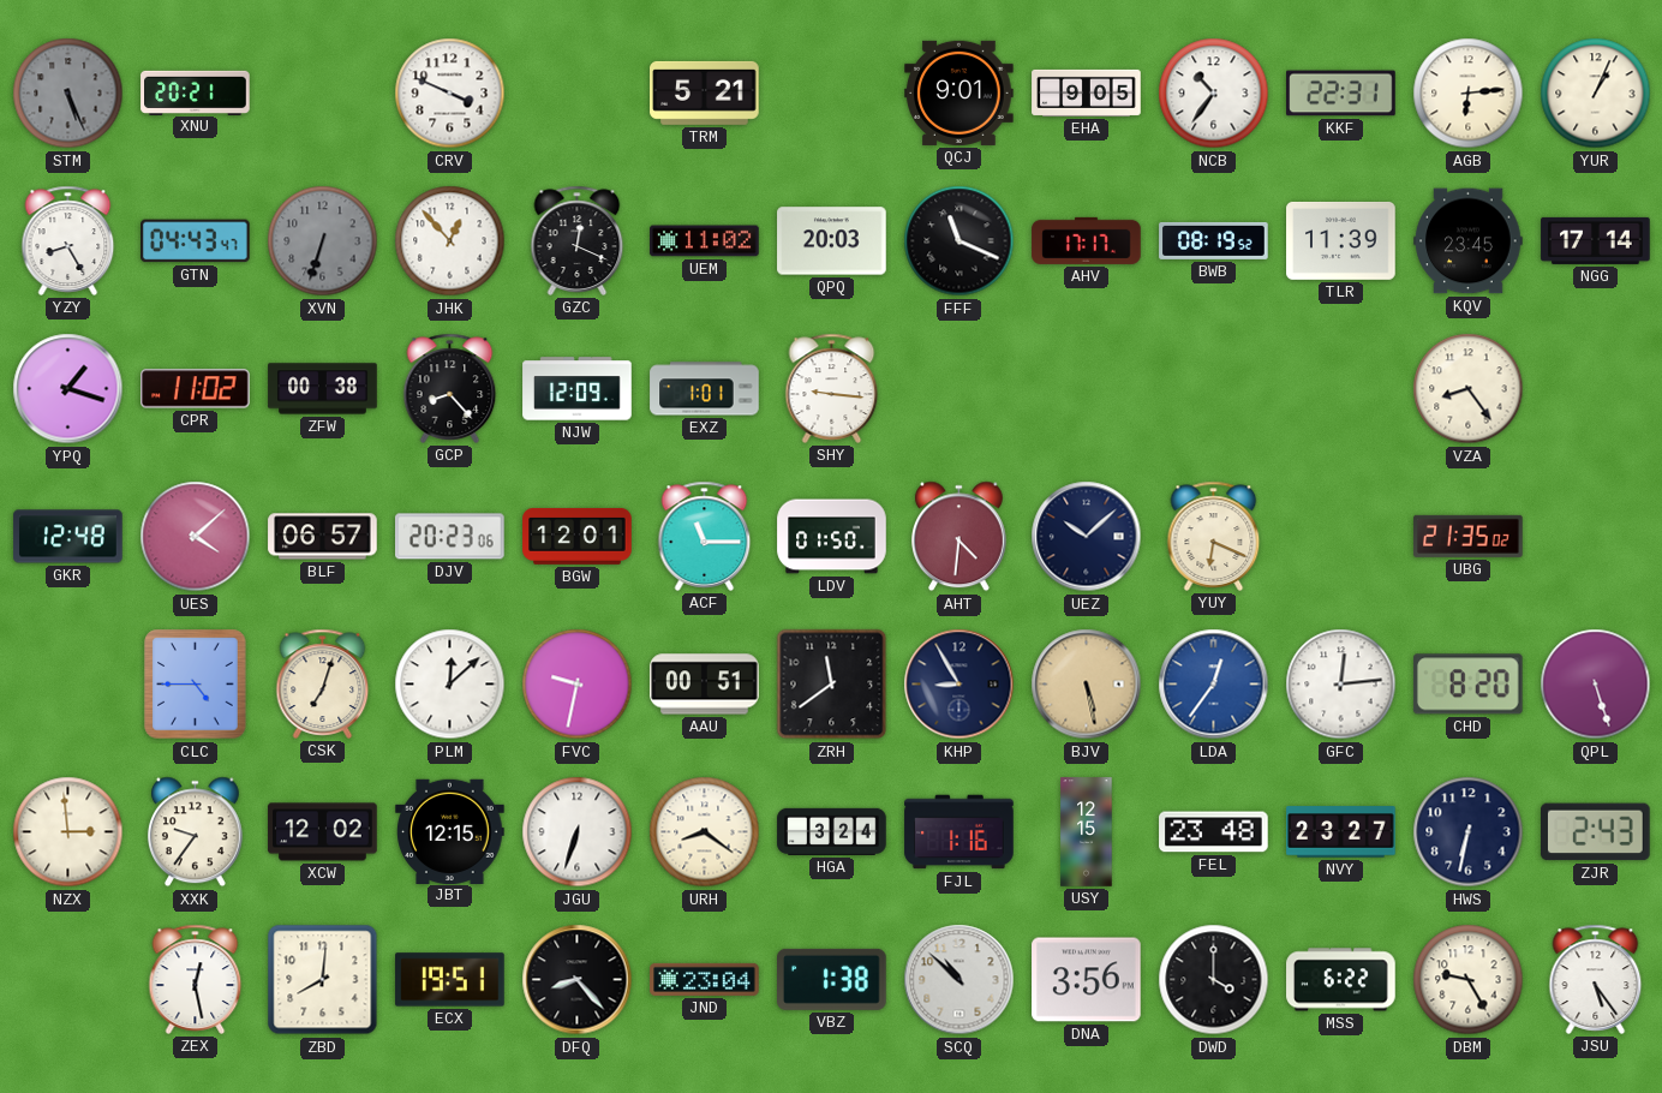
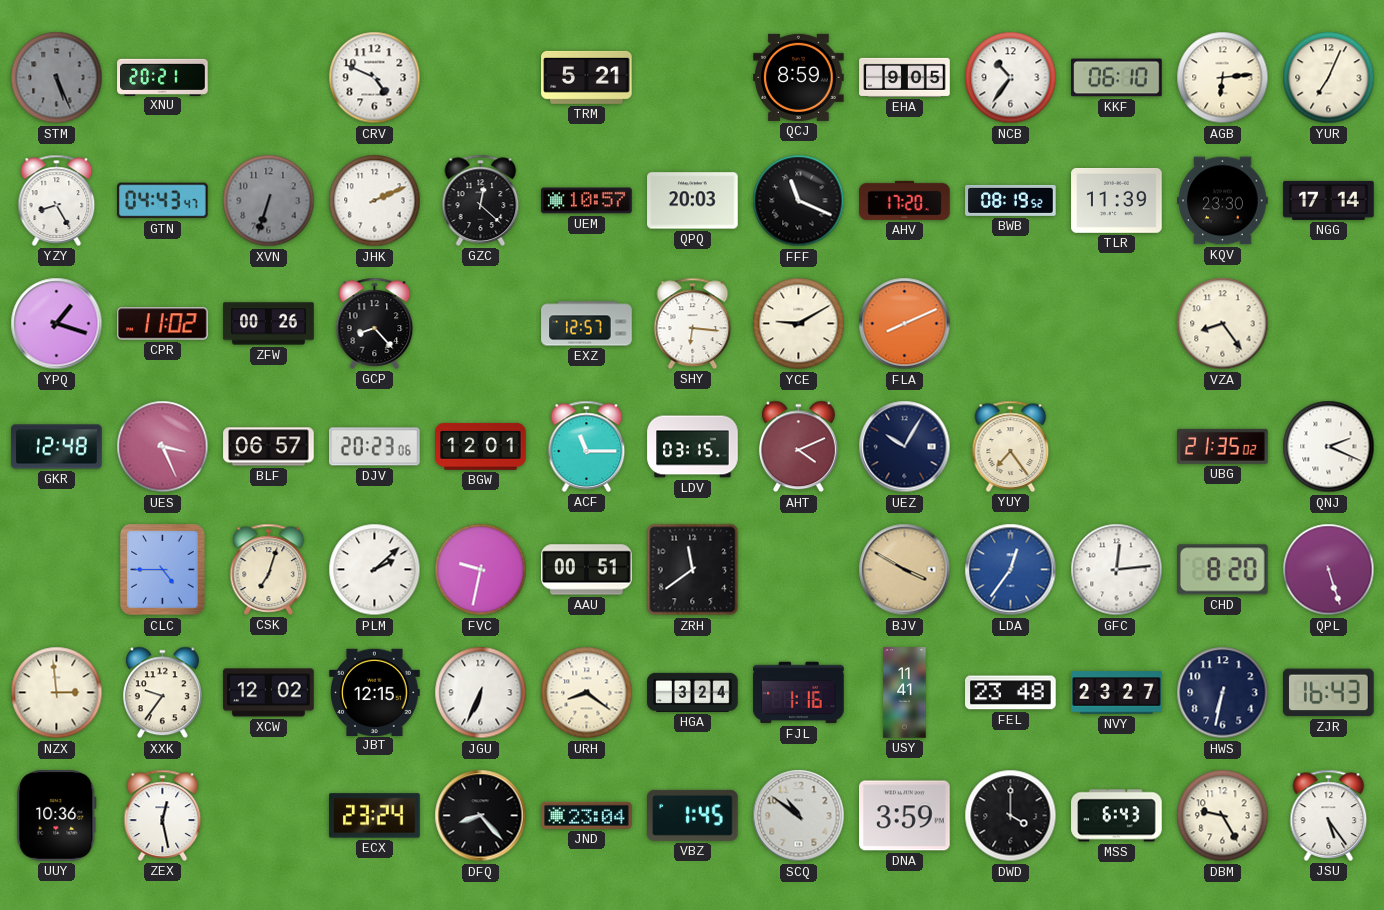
CRV: 3:49 -> 4:49
QCJ: 9:01 -> 8:59
KKF: 22:31 -> 06:10
YUR: 1:04 -> 7:04
JHK: 12:53 -> 2:11
GZC: 12:19 -> 12:22
UEM: 11:02 -> 10:57
AHV: 17:17 -> 17:20
KQV: 23:45 -> 23:30
ZFW: 00:38 -> 00:26
NJW: 12:09 -> none
EXZ: 1:01 -> 12:57
SHY: 9:16 -> 6:16
YCE: none -> 9:10
FLA: none -> 8:11
UES: 4:08 -> 3:26
LDV: 01:50 -> 03:15
AHT: 4:31 -> 4:11
UEZ: 10:08 -> 10:05
YUY: 6:19 -> 7:24
QNJ: none -> 2:19
PLM: 12:08 -> 2:08
KHP: 8:55 -> none
BJV: 5:28 -> 3:50
JGU: 6:33 -> 6:34
USY: 12:15 -> 11:41
ZJR: 2:43 -> 16:43
UUY: none -> 10:36
ZBD: 8:01 -> none
ECX: 19:51 -> 23:24
VBZ: 1:38 -> 1:45
SCQ: 10:52 -> 10:51
DNA: 3:56 -> 3:59
MSS: 6:22 -> 6:43
